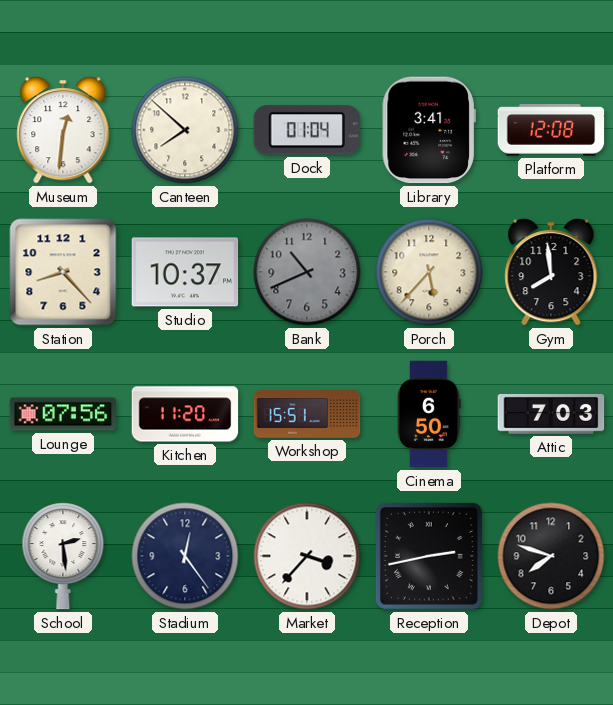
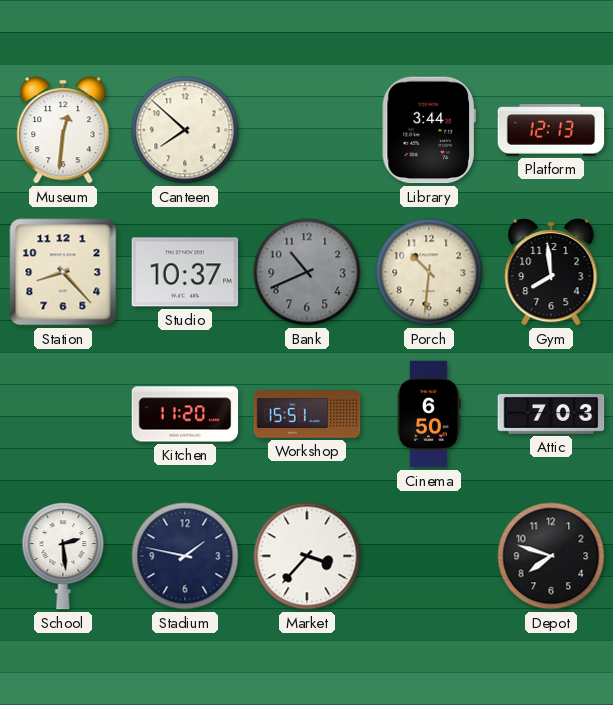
Dock: 01:04 -> none
Library: 3:41 -> 3:44
Platform: 12:08 -> 12:13
Porch: 5:37 -> 10:31
Lounge: 07:56 -> none
Stadium: 12:24 -> 1:47
Reception: 2:43 -> none
